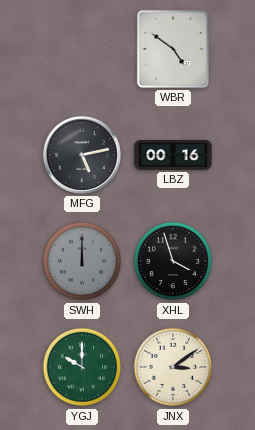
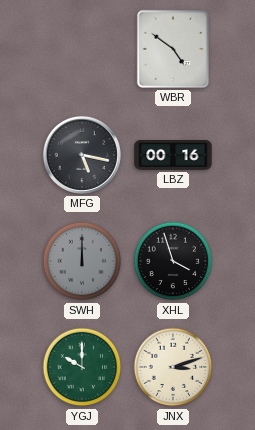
MFG: 5:13 -> 5:17
JNX: 3:09 -> 3:12
